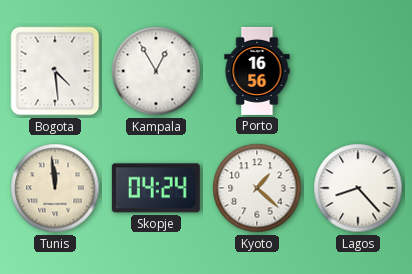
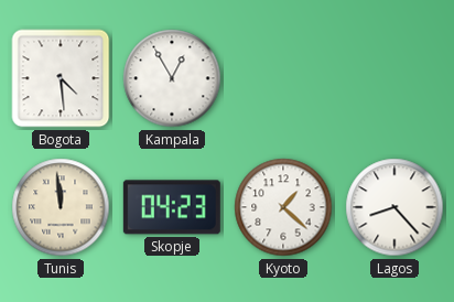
Porto: 16:56 -> none
Skopje: 04:24 -> 04:23
